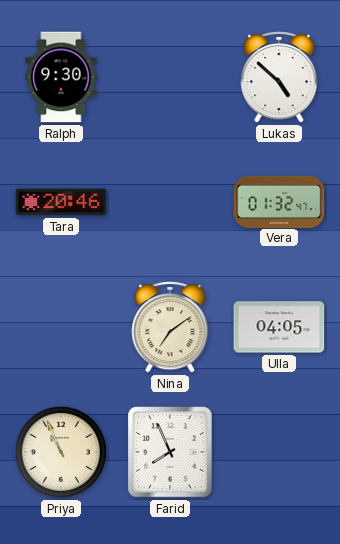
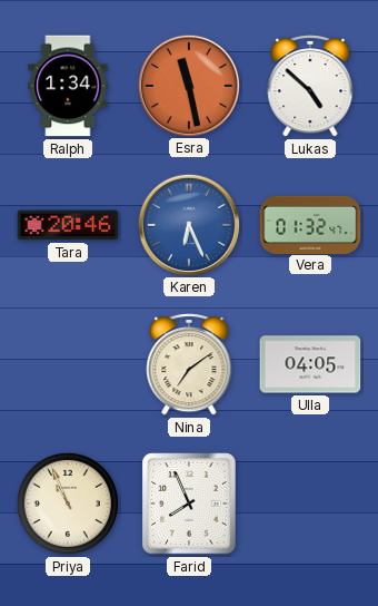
Ralph: 9:30 -> 1:34
Esra: none -> 11:28
Karen: none -> 6:26
